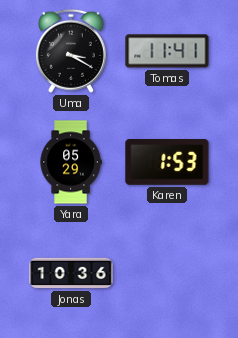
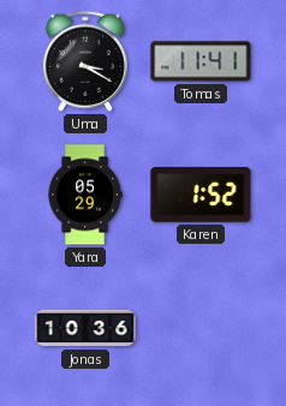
Karen: 1:53 -> 1:52
